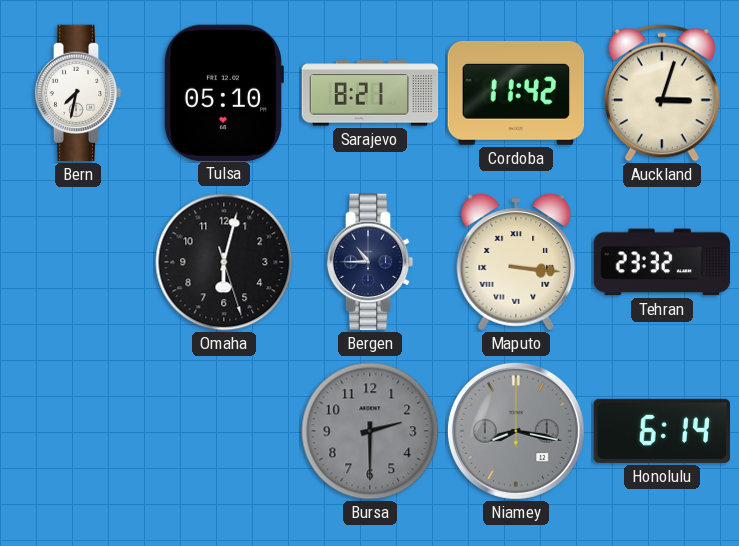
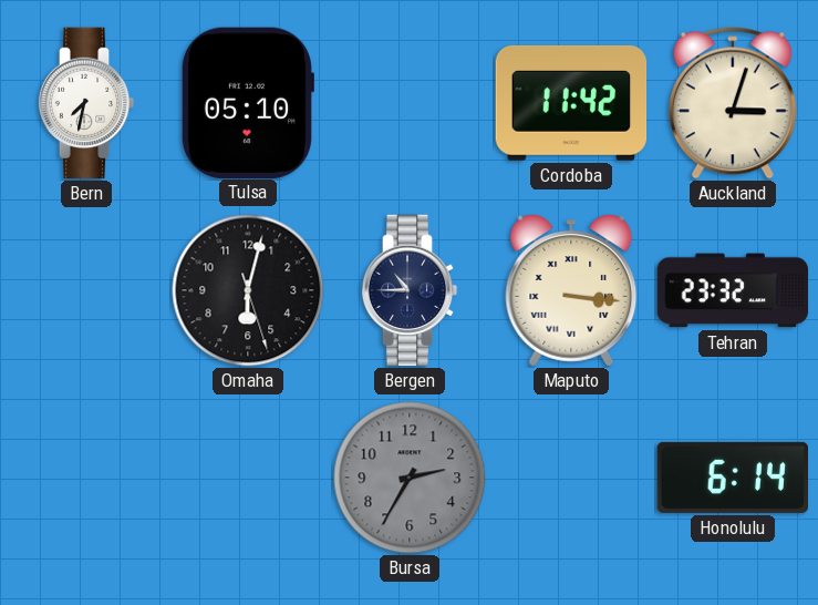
Sarajevo: 8:21 -> none
Bursa: 2:30 -> 2:35
Niamey: 8:17 -> none
